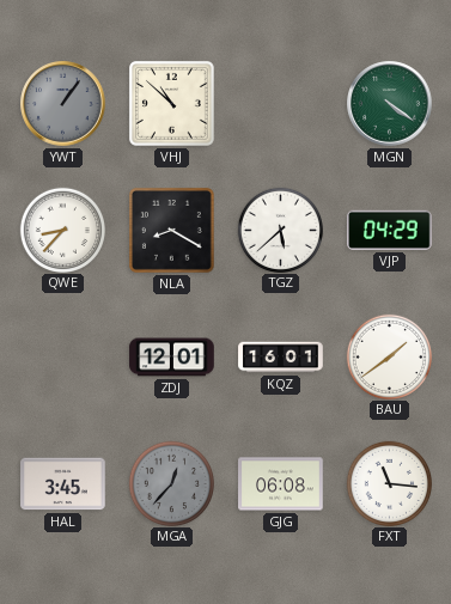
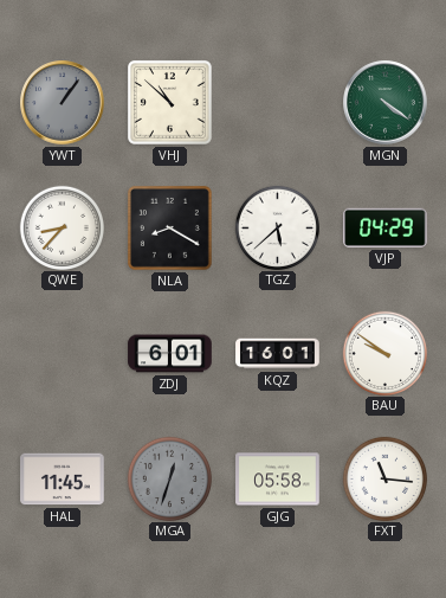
ZDJ: 12:01 -> 6:01
BAU: 1:39 -> 9:51
HAL: 3:45 -> 11:45
MGA: 12:37 -> 12:33
GJG: 06:08 -> 05:58
